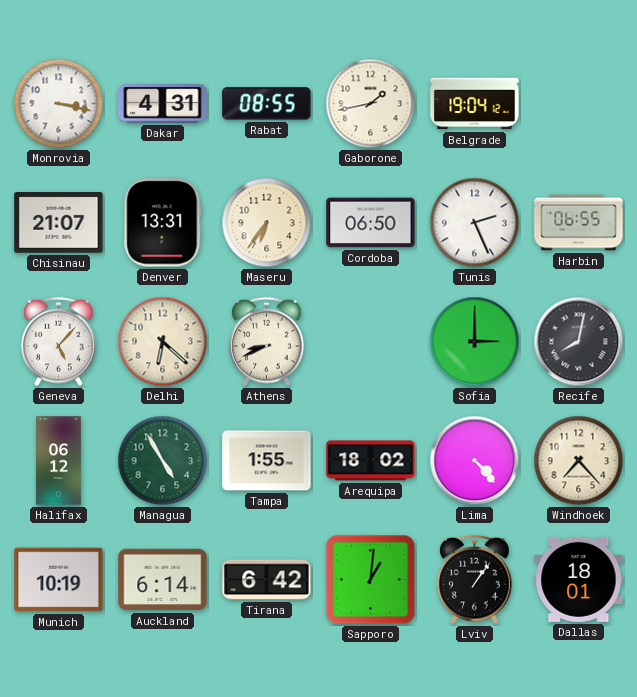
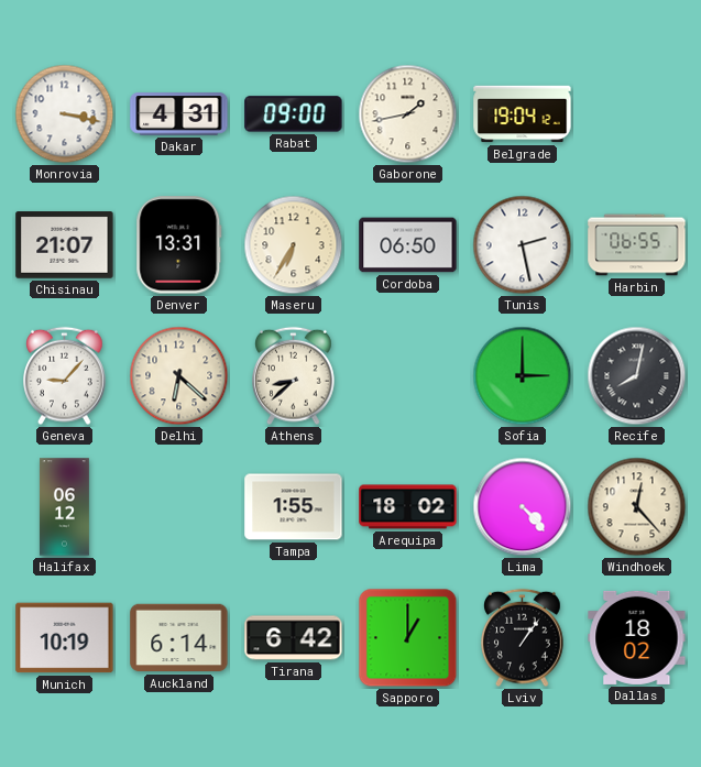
Rabat: 08:55 -> 09:00
Maseru: 6:36 -> 6:35
Tunis: 2:26 -> 2:28
Geneva: 5:07 -> 9:07
Athens: 8:41 -> 8:38
Managua: 4:55 -> none
Windhoek: 7:23 -> 12:23
Sapporo: 1:01 -> 1:00
Dallas: 18:01 -> 18:02
